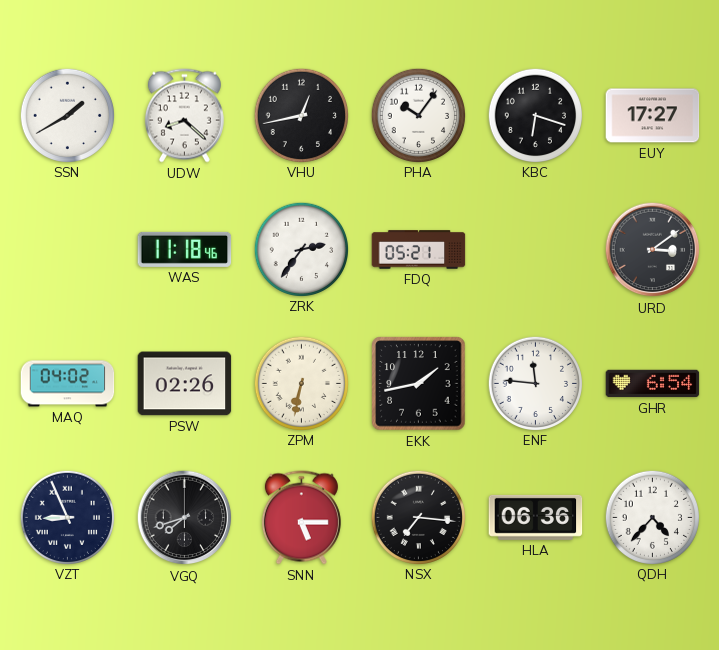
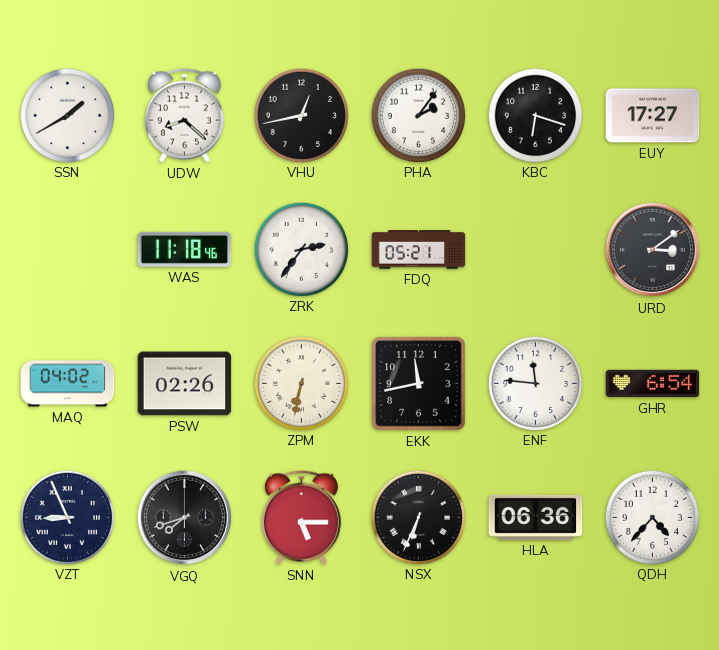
PHA: 10:06 -> 2:06
EKK: 1:43 -> 11:43
NSX: 7:16 -> 6:34
